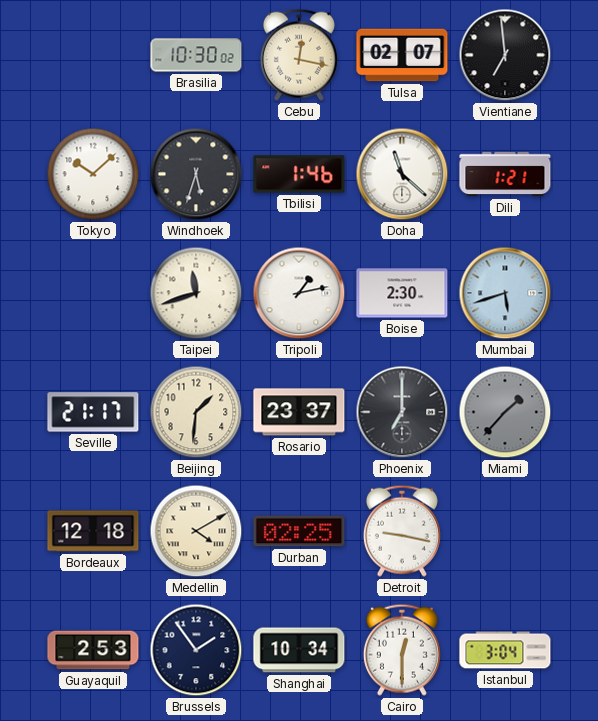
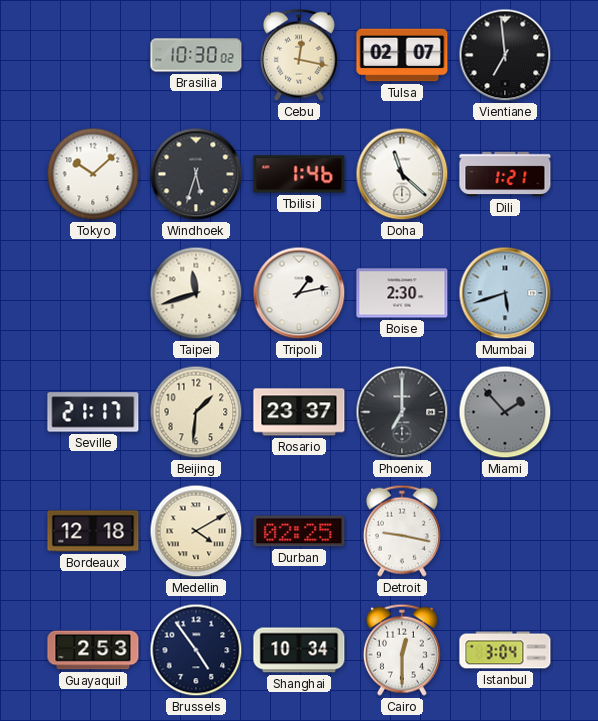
Miami: 1:37 -> 1:53
Brussels: 1:54 -> 4:54
